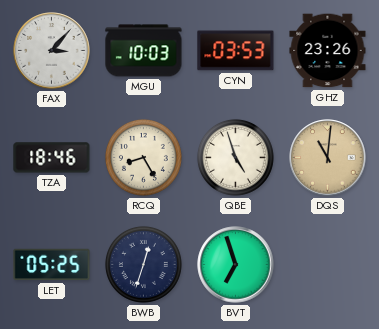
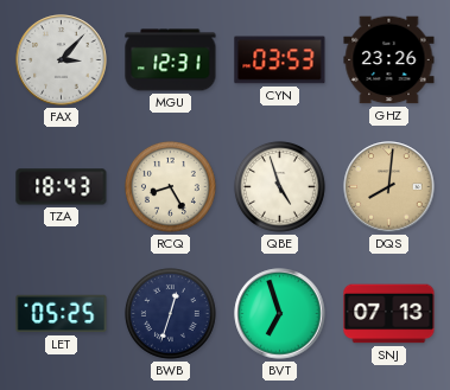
MGU: 10:03 -> 12:31
TZA: 18:46 -> 18:43
DQS: 11:01 -> 8:01
SNJ: none -> 07:13
